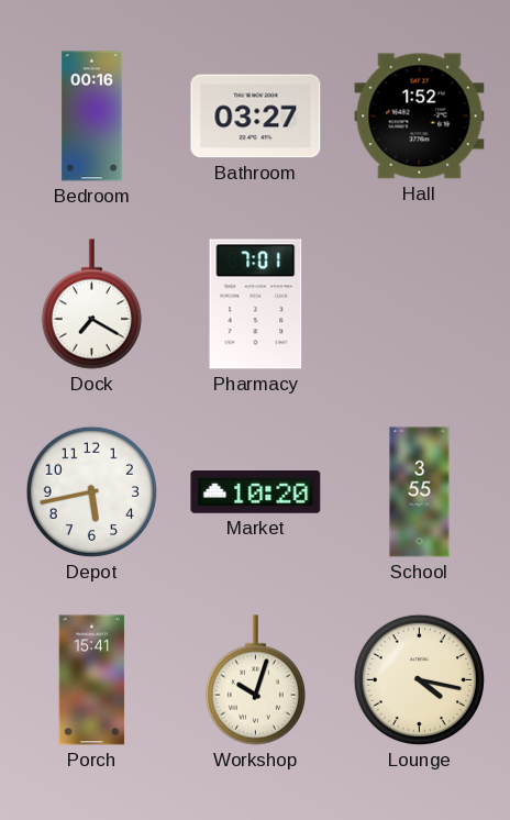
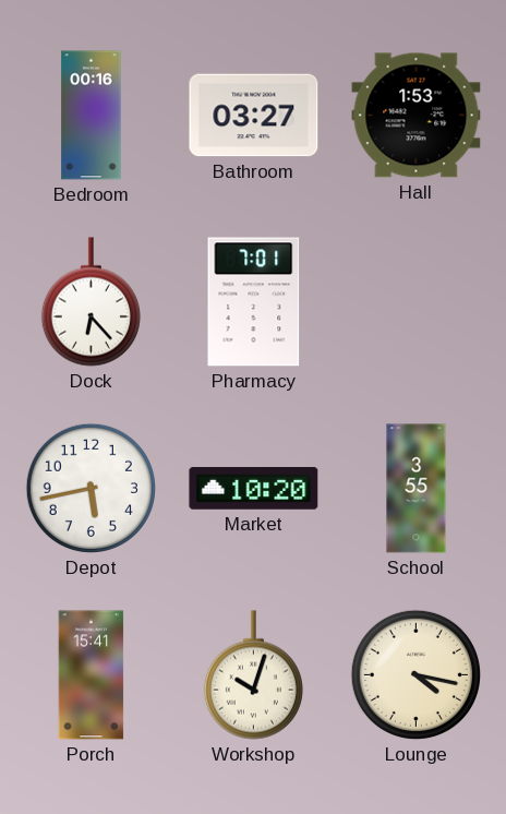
Hall: 1:52 -> 1:53
Dock: 7:20 -> 6:23
